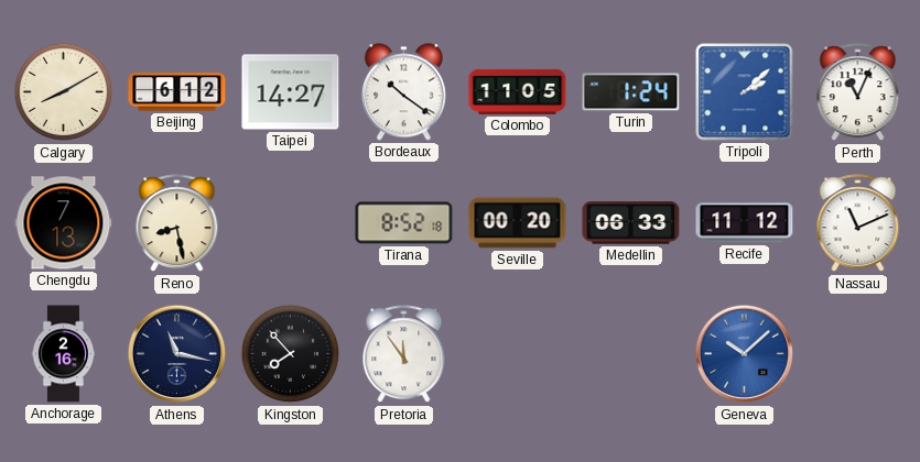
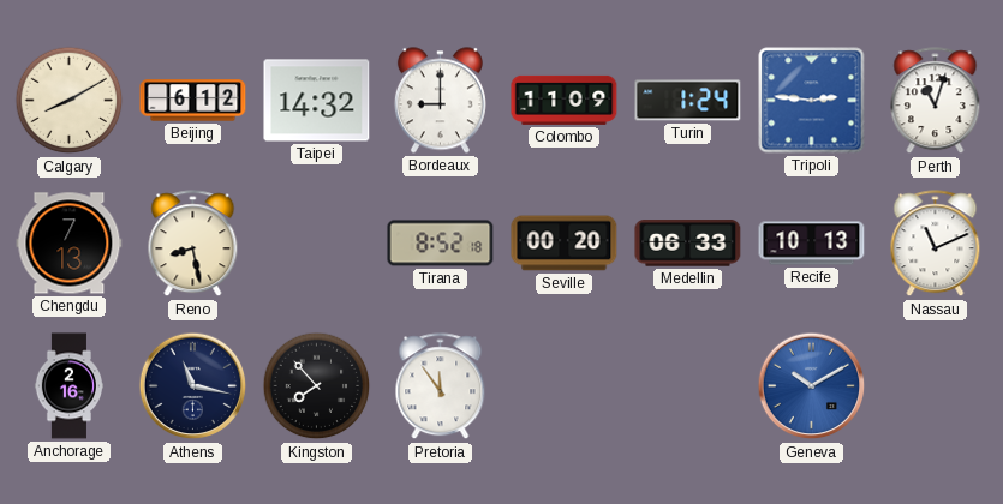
Taipei: 14:27 -> 14:32
Bordeaux: 10:21 -> 9:00
Colombo: 11:05 -> 11:09
Tripoli: 2:08 -> 2:46
Perth: 11:04 -> 11:03
Recife: 11:12 -> 10:13
Geneva: 10:08 -> 10:10
